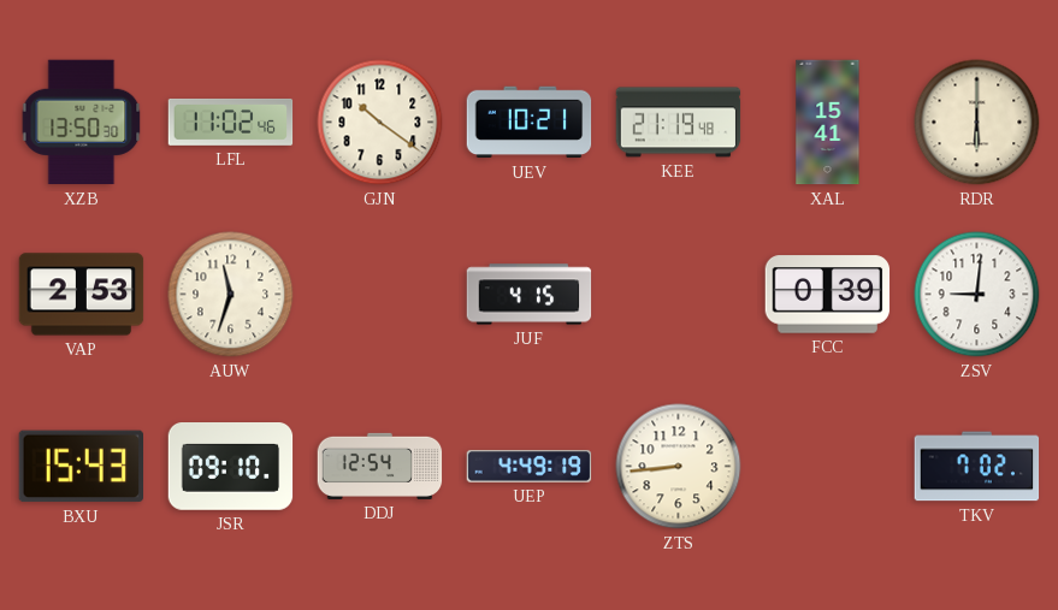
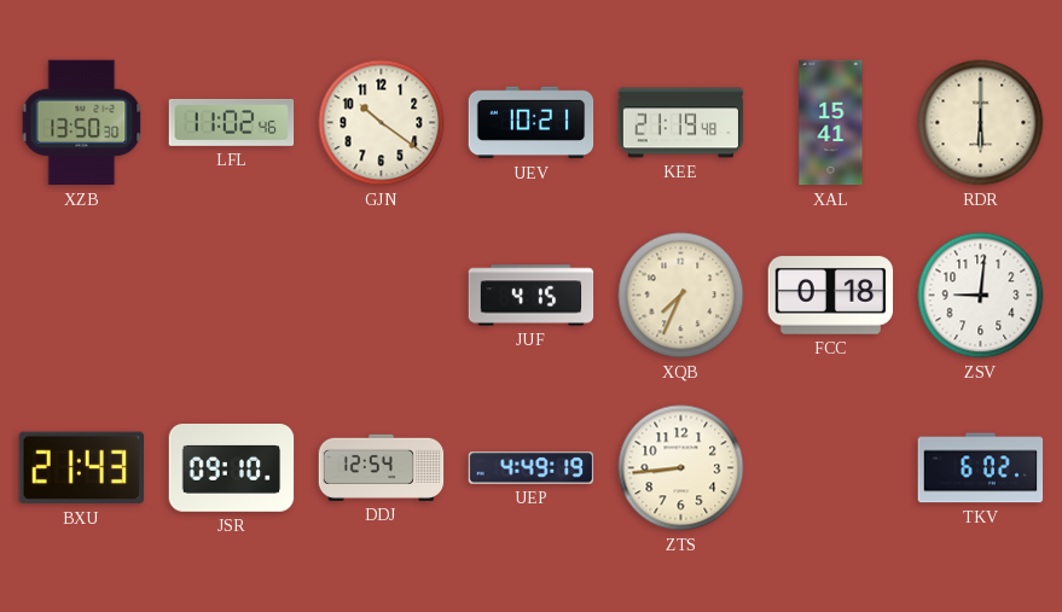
VAP: 2:53 -> none
AUW: 11:33 -> none
XQB: none -> 7:34
FCC: 0:39 -> 0:18
BXU: 15:43 -> 21:43
TKV: 7:02 -> 6:02
